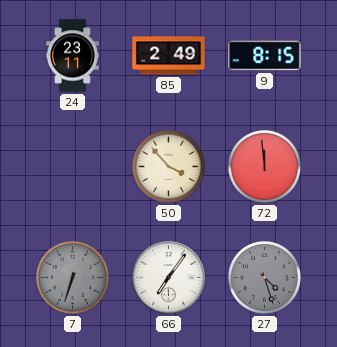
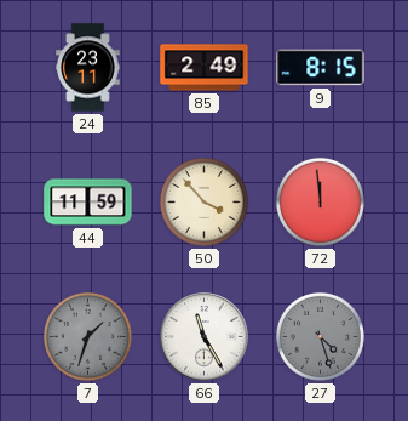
44: none -> 11:59
7: 6:33 -> 1:33
66: 7:06 -> 11:25
